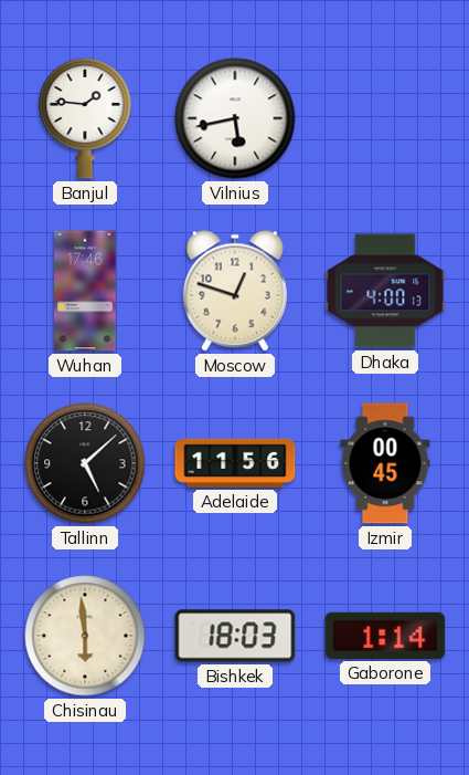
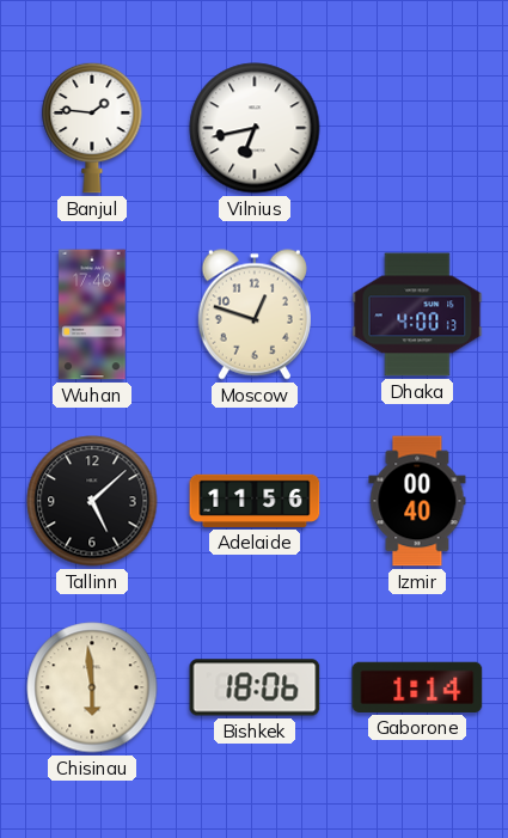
Vilnius: 5:43 -> 6:43
Izmir: 00:45 -> 00:40
Bishkek: 18:03 -> 18:06
